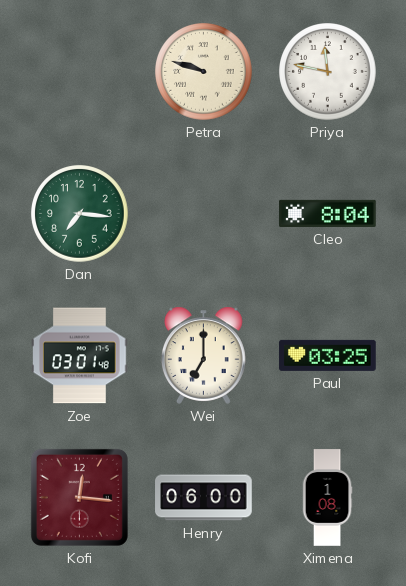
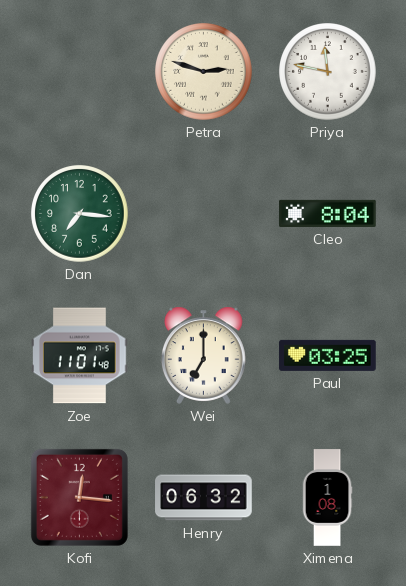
Petra: 9:48 -> 2:48
Zoe: 03:01 -> 11:01
Henry: 06:00 -> 06:32
